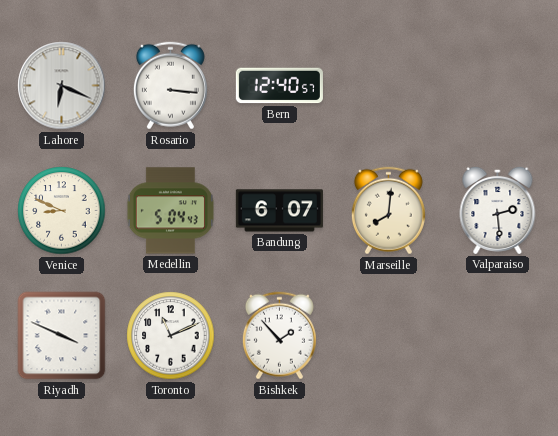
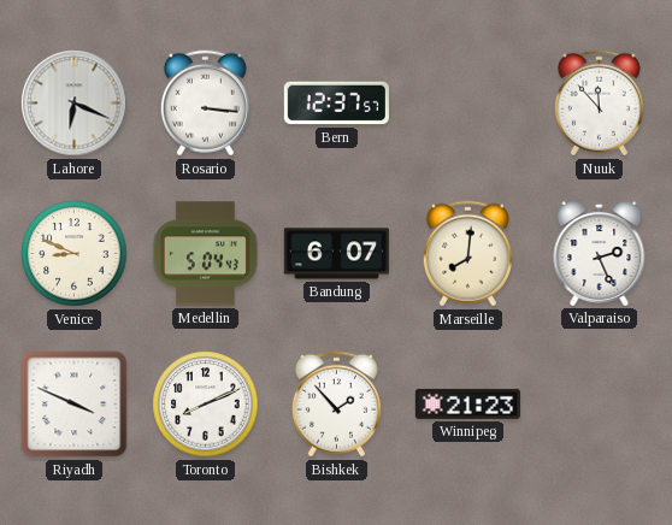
Bern: 12:40 -> 12:37
Nuuk: none -> 11:53
Valparaiso: 2:29 -> 2:26
Toronto: 11:11 -> 8:11
Winnipeg: none -> 21:23
